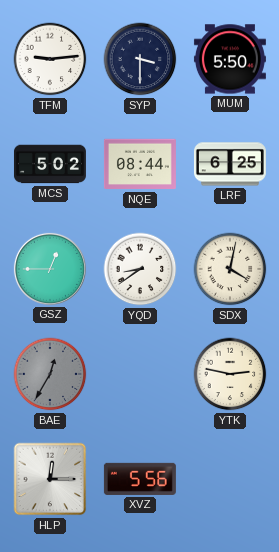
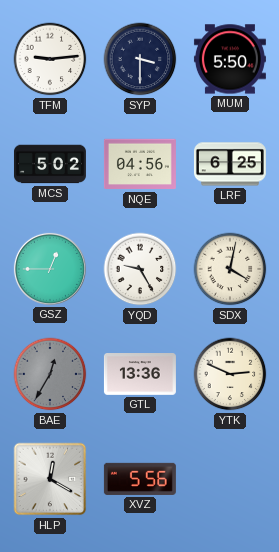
NQE: 08:44 -> 04:56
YQD: 8:39 -> 9:25
GTL: none -> 13:36
YTK: 2:47 -> 2:49
HLP: 12:15 -> 12:20
